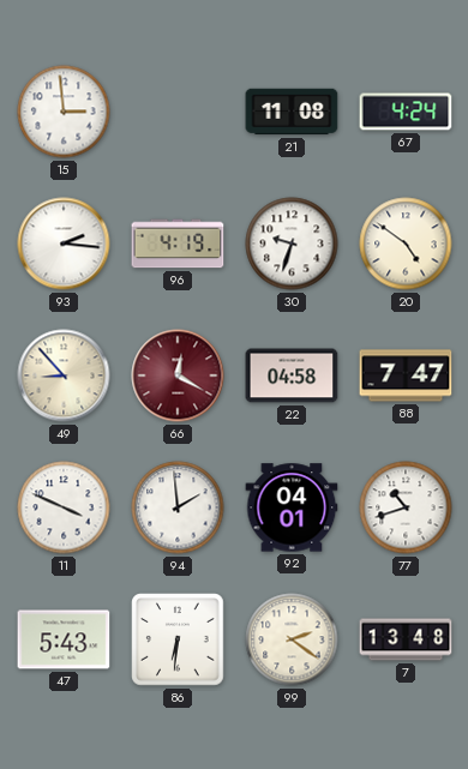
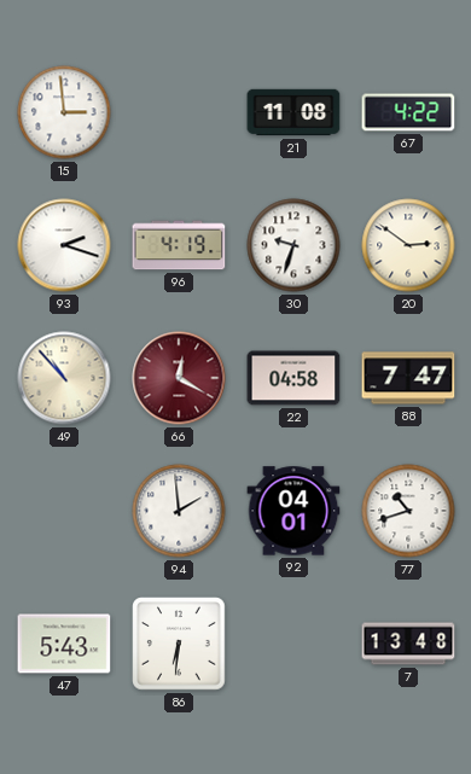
67: 4:24 -> 4:22
93: 2:16 -> 2:18
20: 4:51 -> 2:51
49: 8:53 -> 10:53
11: 3:49 -> none
99: 2:21 -> none
